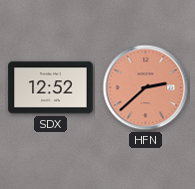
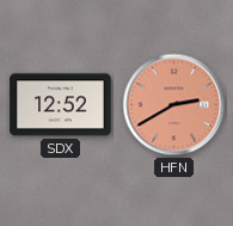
HFN: 2:38 -> 2:40
